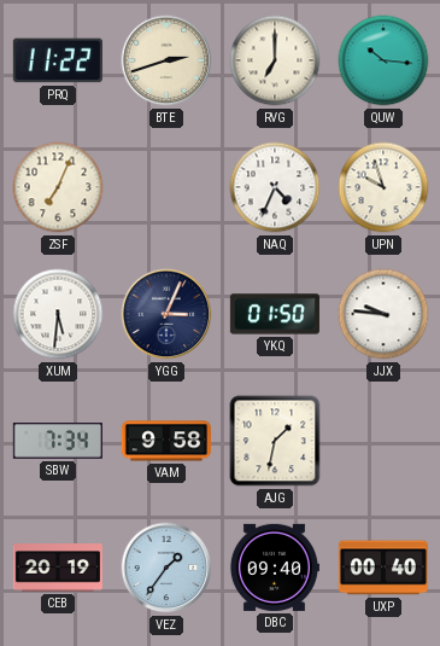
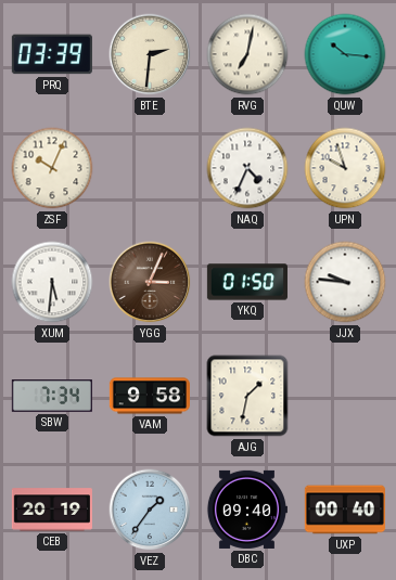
PRQ: 11:22 -> 03:39
BTE: 2:42 -> 2:31
RVG: 7:00 -> 7:02
ZSF: 7:04 -> 10:04
YGG dial: navy -> brown
